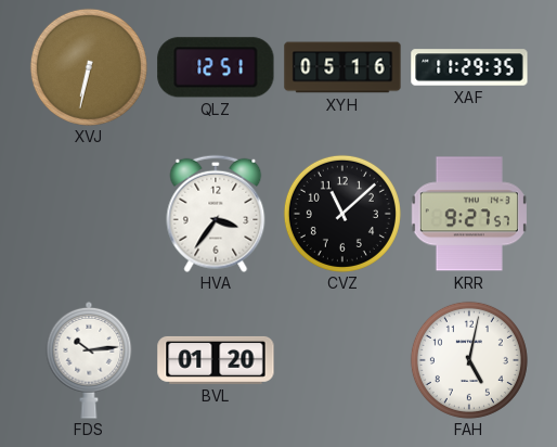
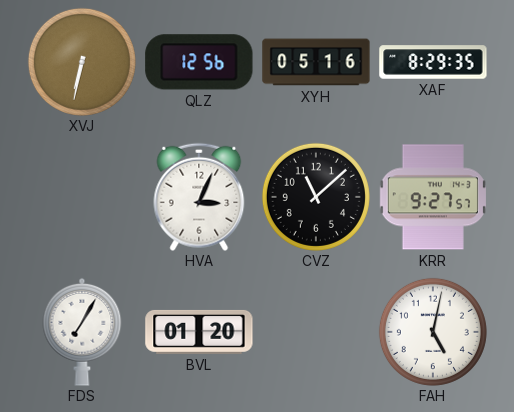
QLZ: 12:51 -> 12:56
XAF: 11:29 -> 8:29
HVA: 3:36 -> 3:04
FDS: 10:14 -> 7:05
